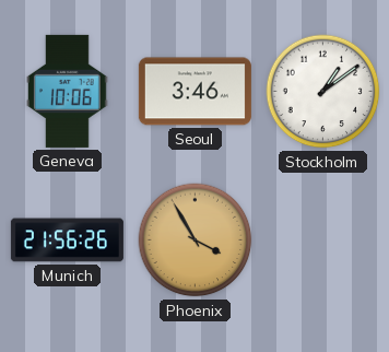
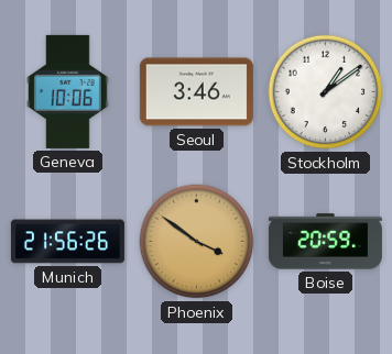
Phoenix: 3:55 -> 3:51
Boise: none -> 20:59
